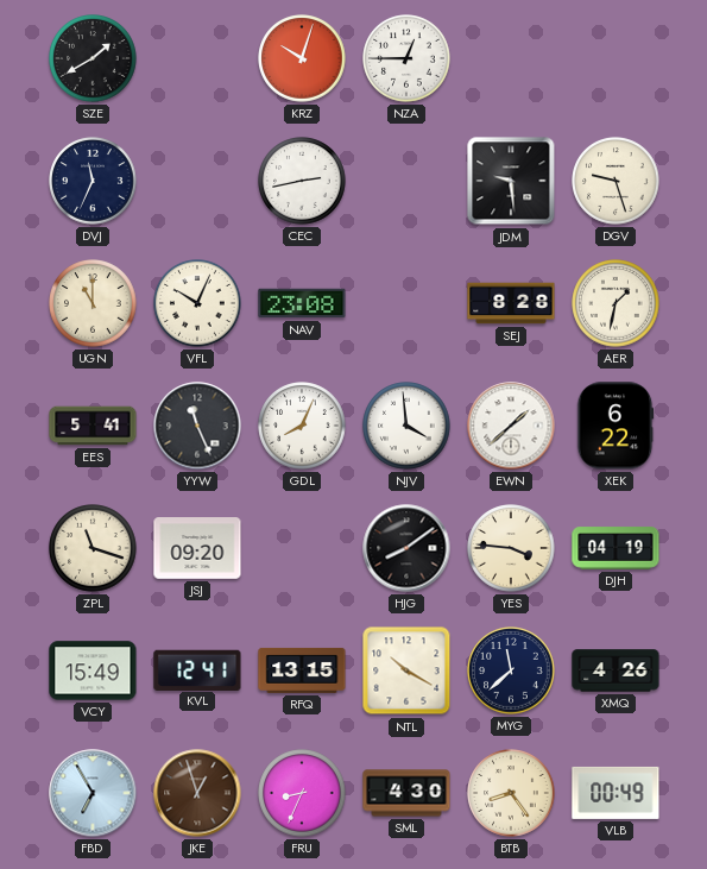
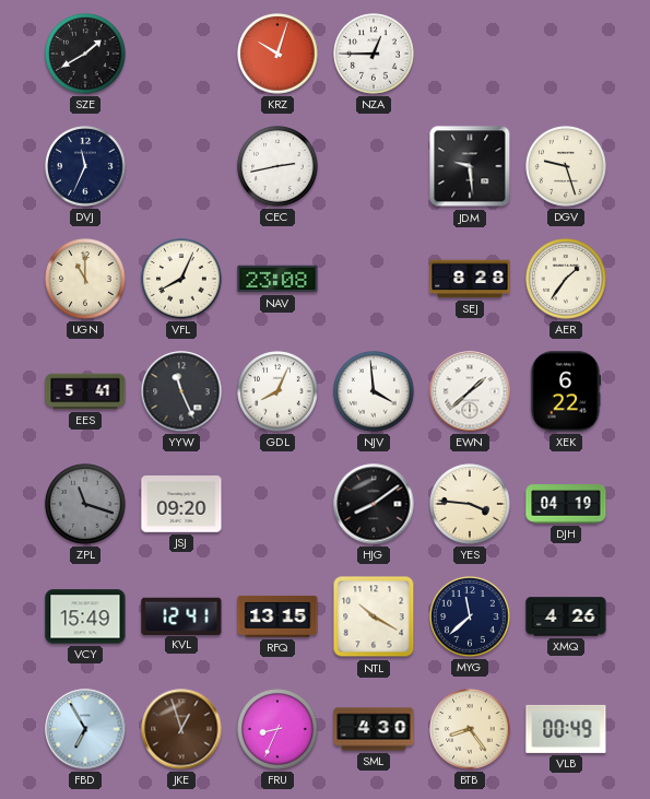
VFL: 10:04 -> 8:04
AER: 1:32 -> 1:36
ZPL dial: cream -> grey
